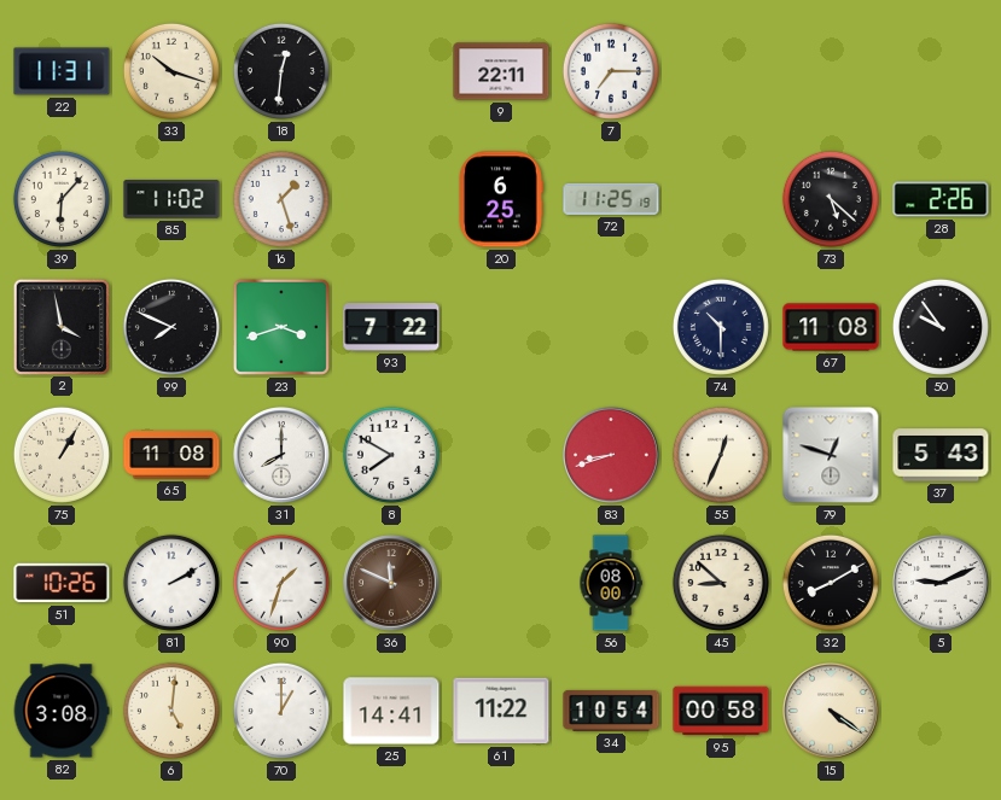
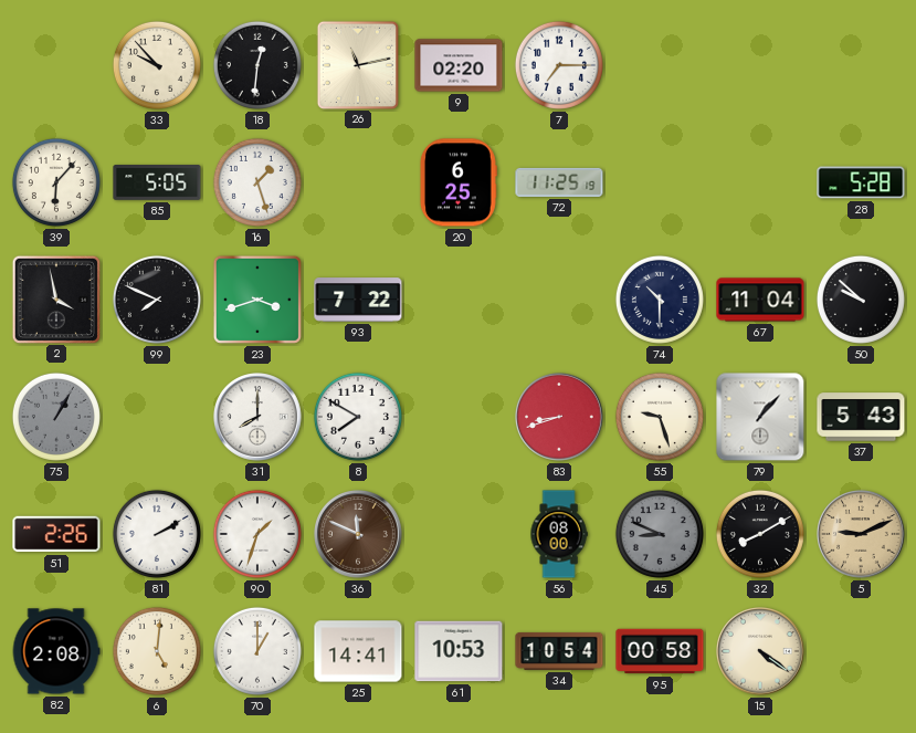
22: 11:31 -> none
33: 10:18 -> 9:53
26: none -> 11:13
9: 22:11 -> 02:20
85: 11:02 -> 5:05
73: 5:22 -> none
28: 2:26 -> 5:28
67: 11:08 -> 11:04
50: 9:54 -> 9:52
75 dial: cream -> grey
65: 11:08 -> none
55: 12:34 -> 9:27
79: 12:48 -> 1:07
51: 10:26 -> 2:26
45: 8:52 -> 8:49
45 dial: cream -> grey
5 dial: white -> champagne
82: 3:08 -> 2:08
61: 11:22 -> 10:53
